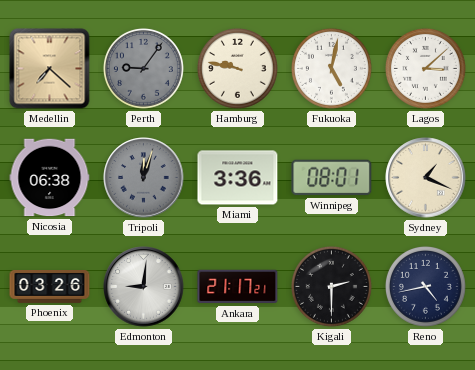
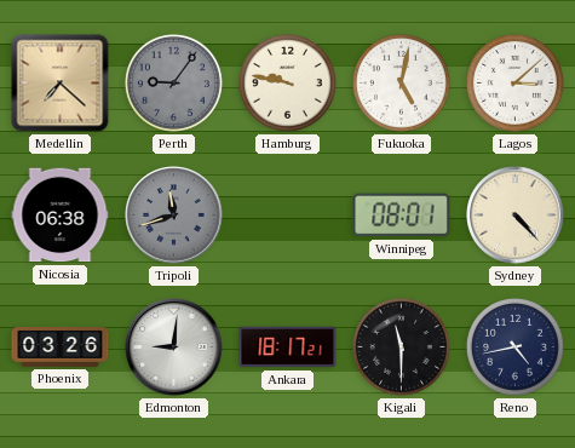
Tripoli: 12:03 -> 11:42
Miami: 3:36 -> none
Sydney: 1:19 -> 4:23
Ankara: 21:17 -> 18:17
Kigali: 2:30 -> 11:30
